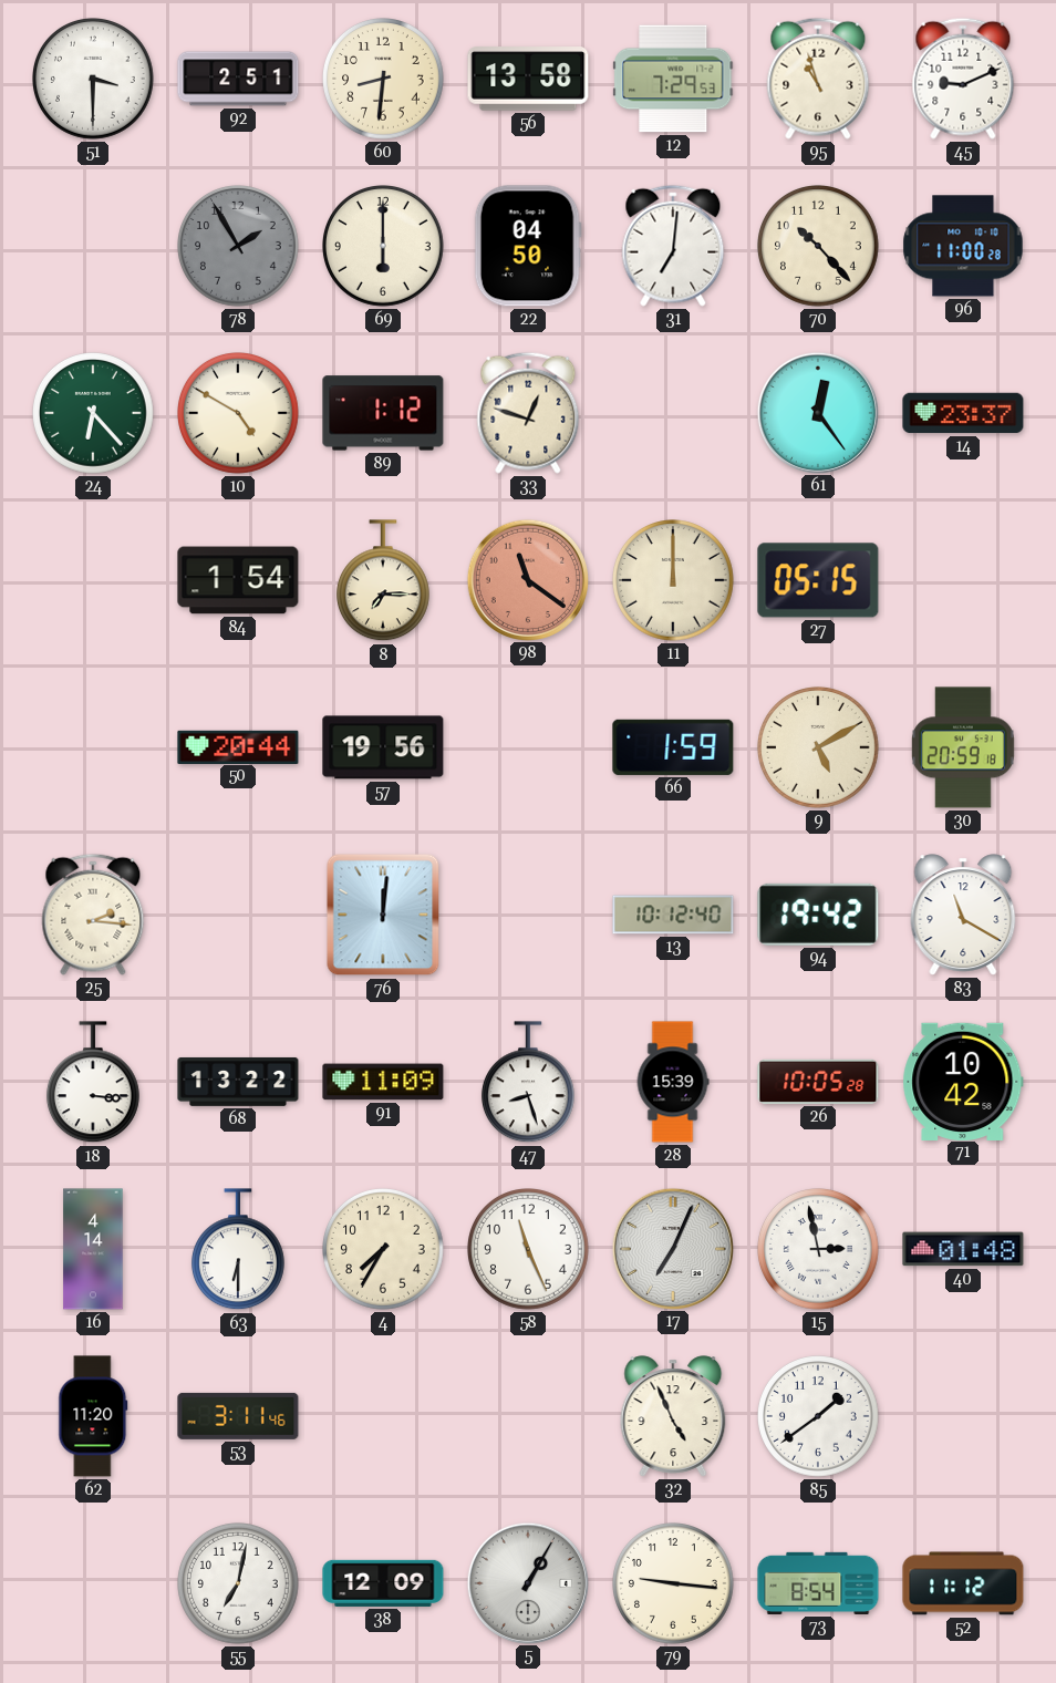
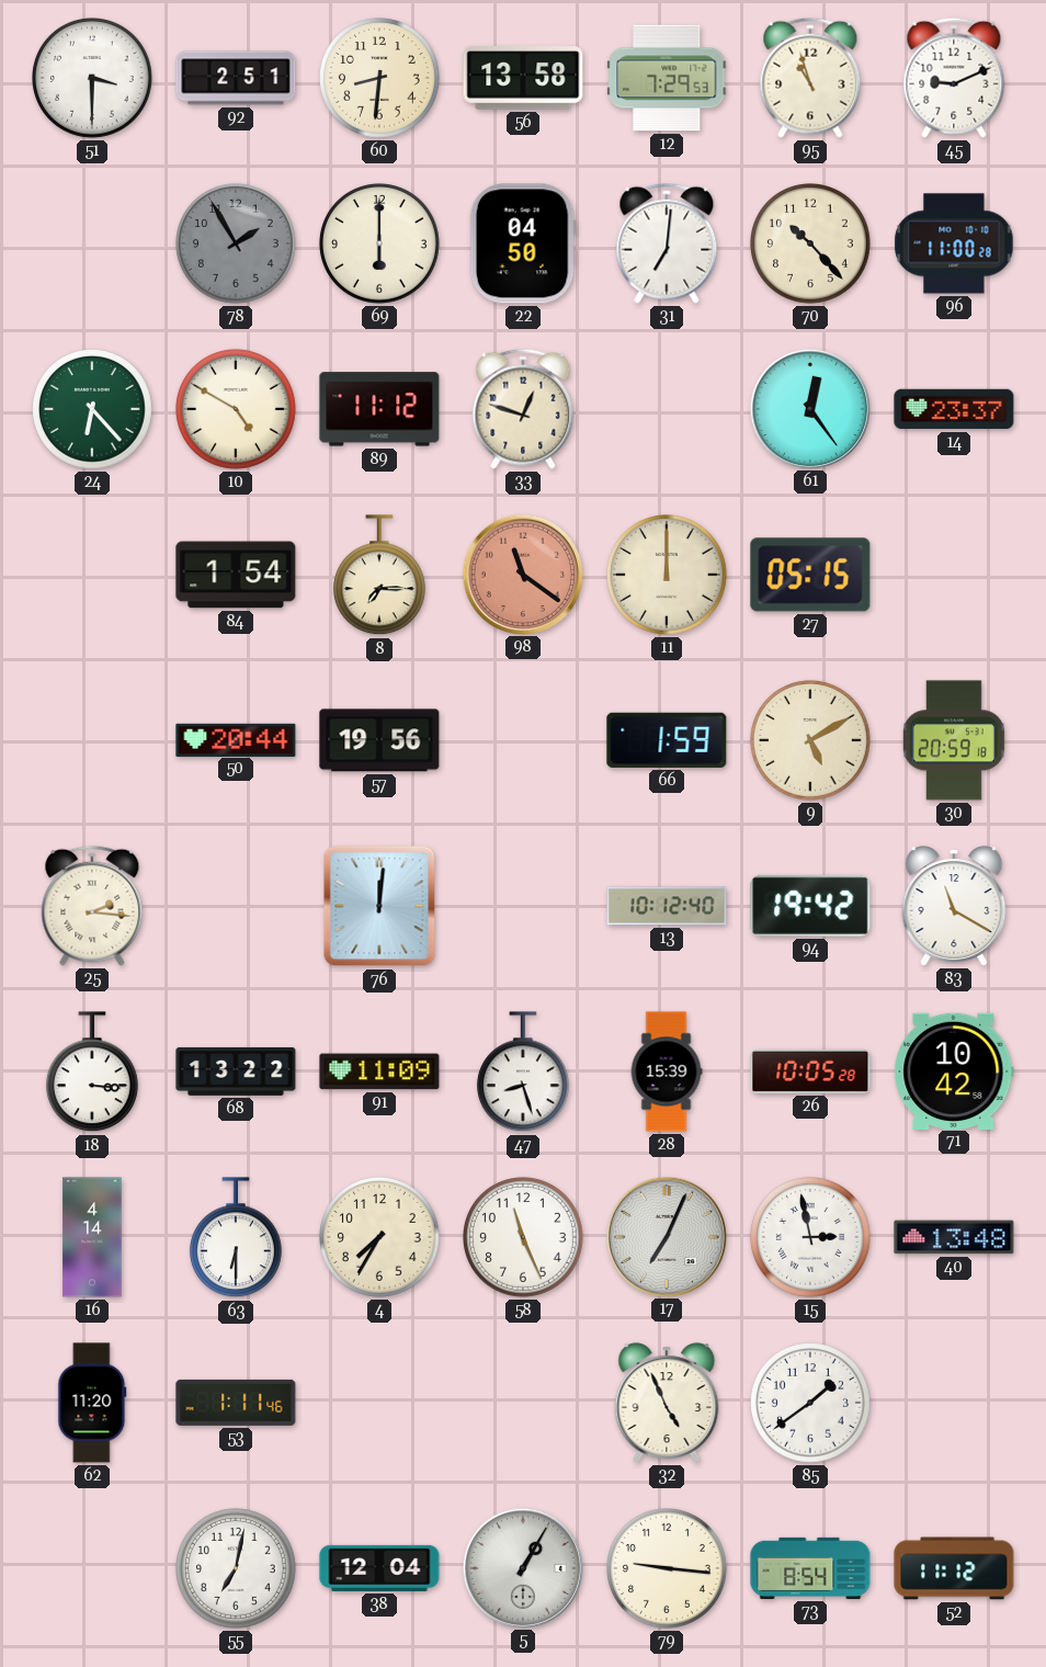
89: 1:12 -> 11:12
40: 01:48 -> 13:48
53: 3:11 -> 1:11
38: 12:09 -> 12:04
